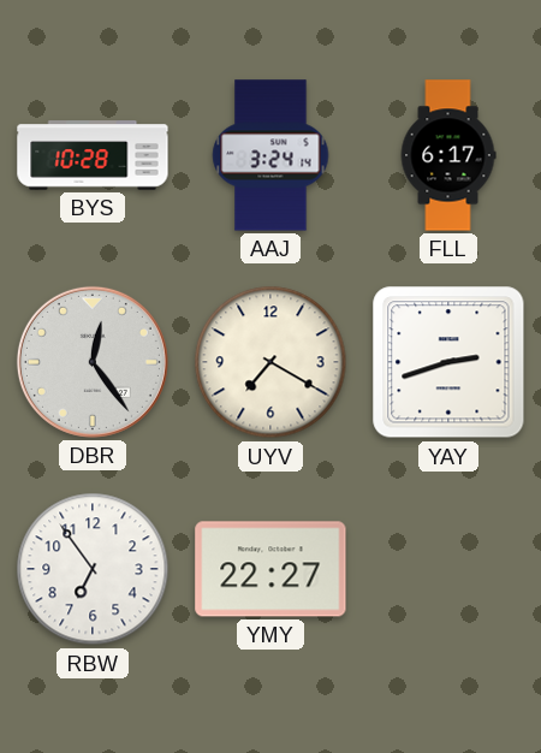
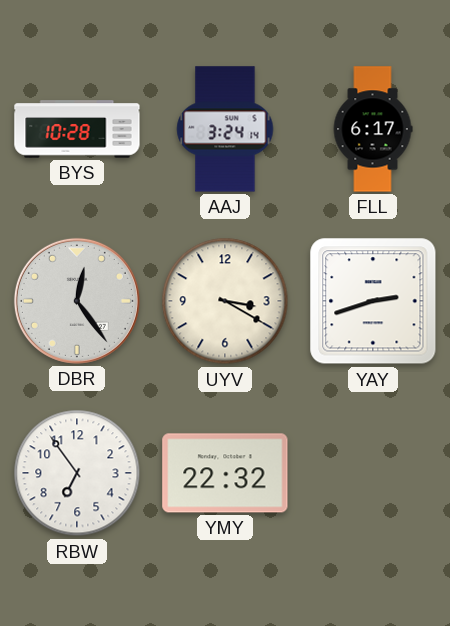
UYV: 7:20 -> 3:20
YMY: 22:27 -> 22:32
